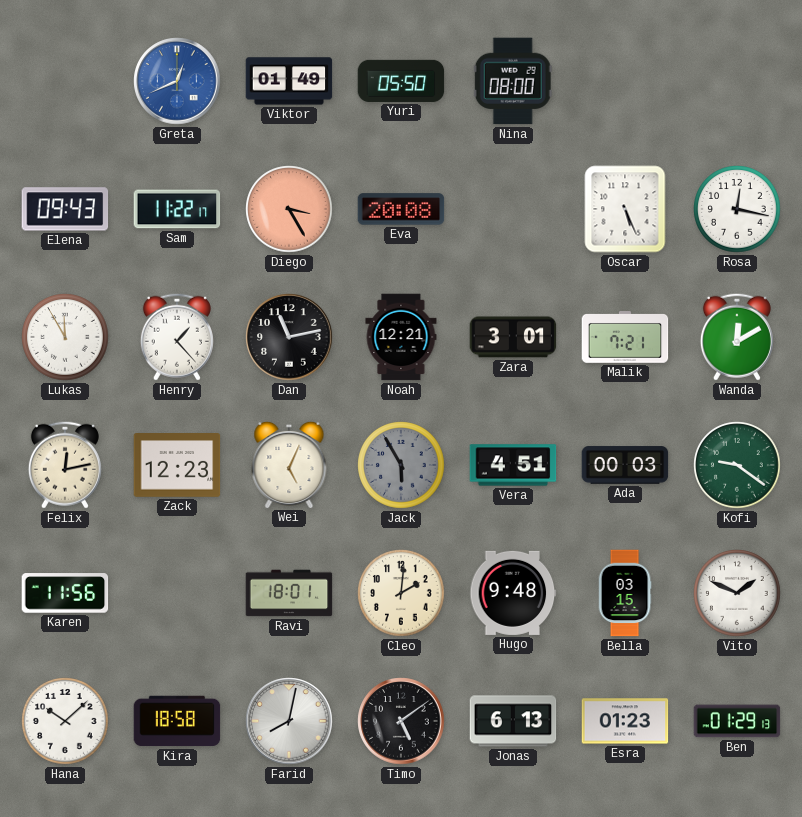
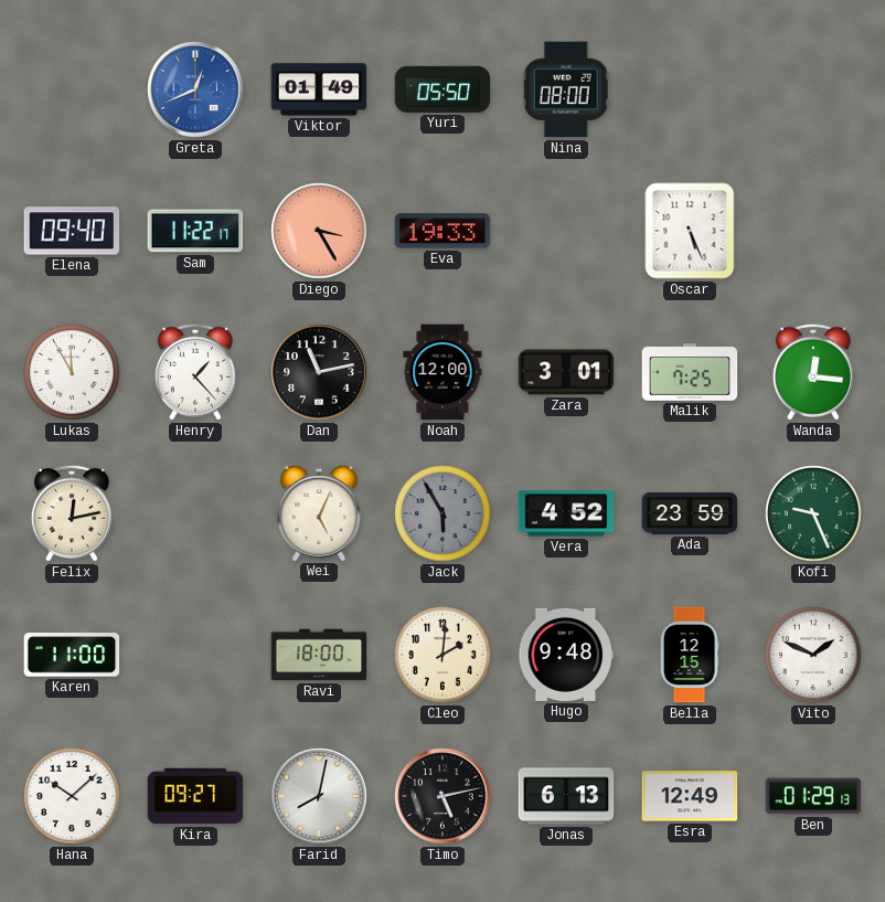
Elena: 09:43 -> 09:40
Eva: 20:08 -> 19:33
Rosa: 12:17 -> none
Noah: 12:21 -> 12:00
Malik: 7:21 -> 7:25
Wanda: 12:10 -> 12:16
Zack: 12:23 -> none
Vera: 4:51 -> 4:52
Ada: 00:03 -> 23:59
Kofi: 9:21 -> 9:26
Karen: 11:56 -> 11:00
Ravi: 18:01 -> 18:00
Bella: 03:15 -> 12:15
Kira: 18:58 -> 09:27
Timo: 5:09 -> 5:13
Esra: 01:23 -> 12:49
